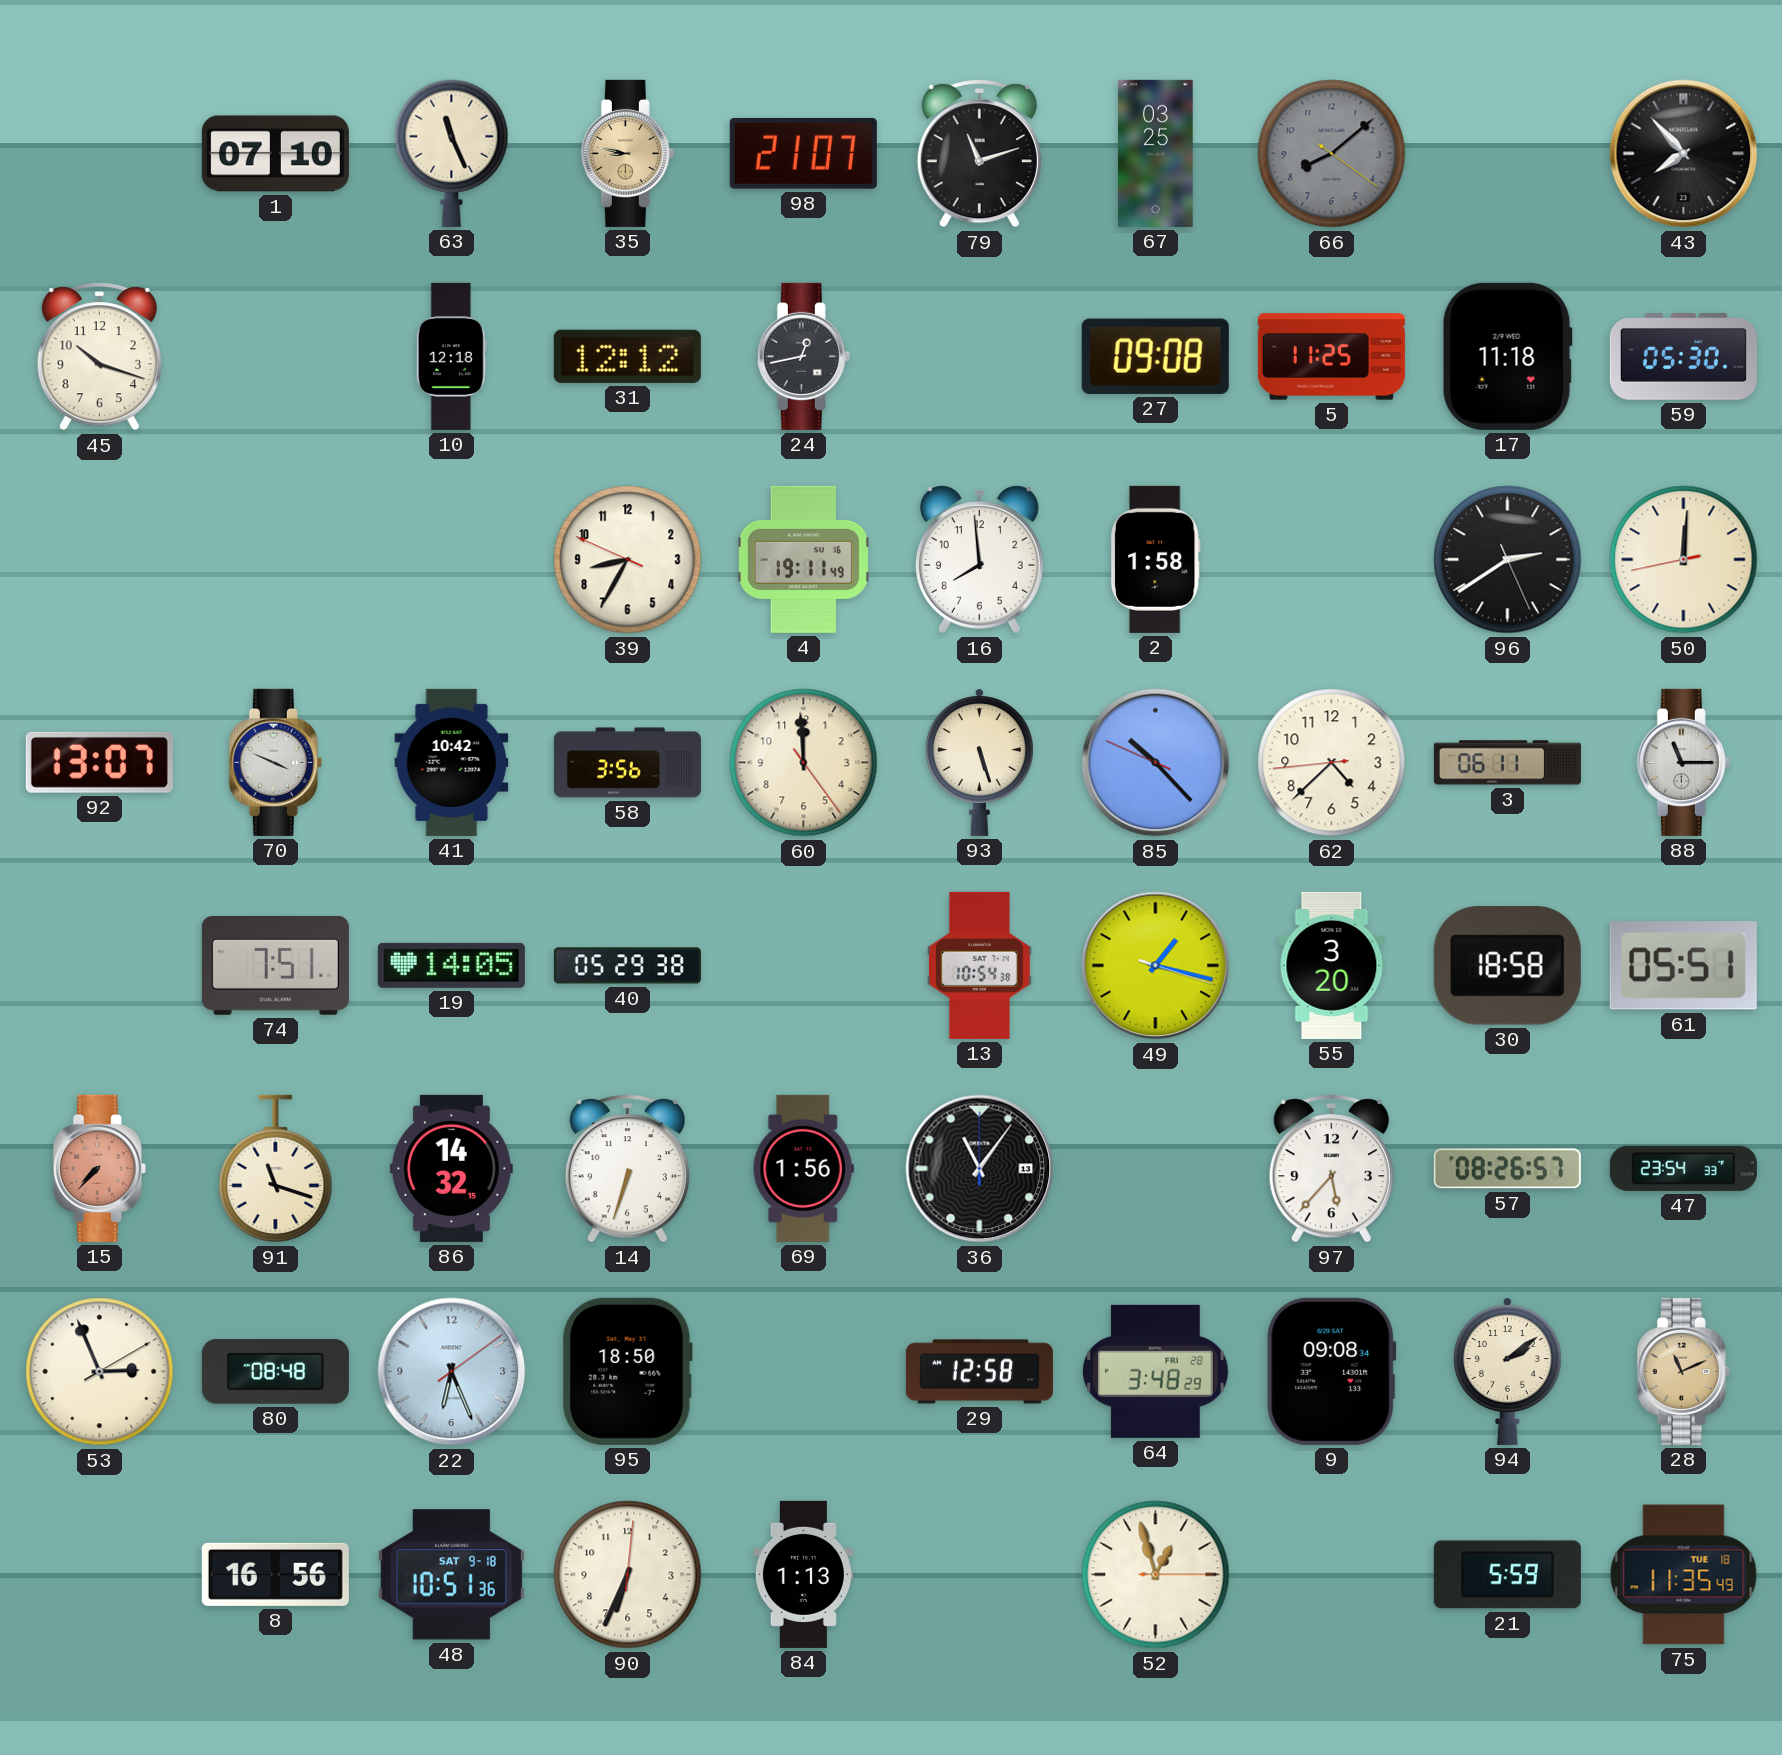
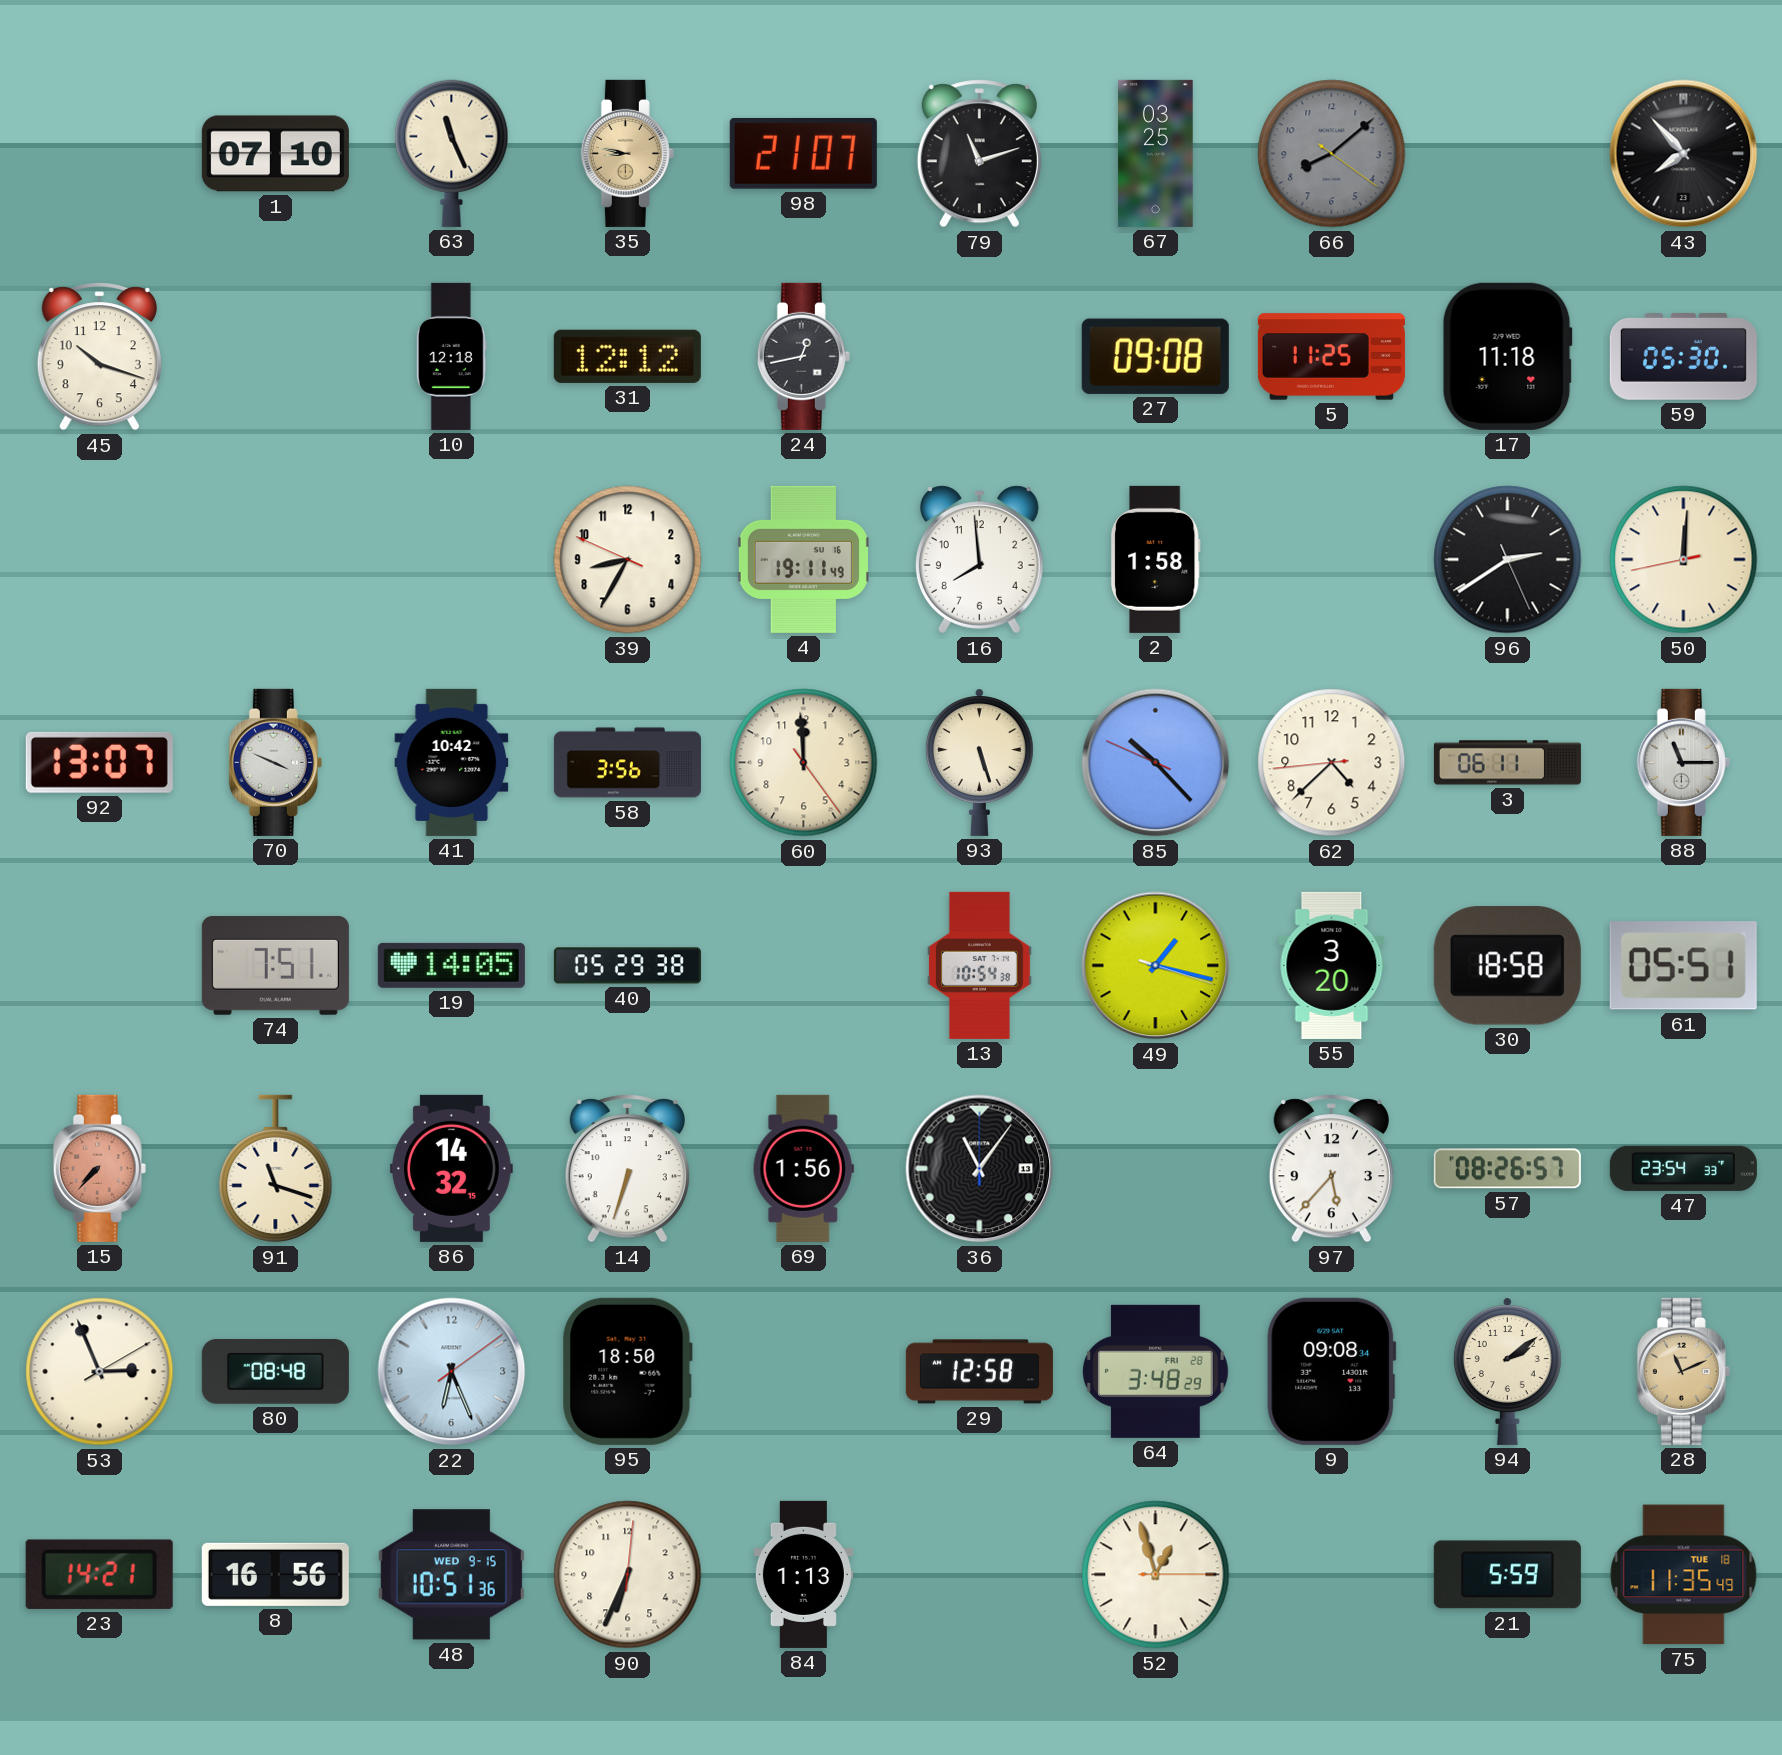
23: none -> 14:21
48 date: SAT 9-18 -> WED 9-15
